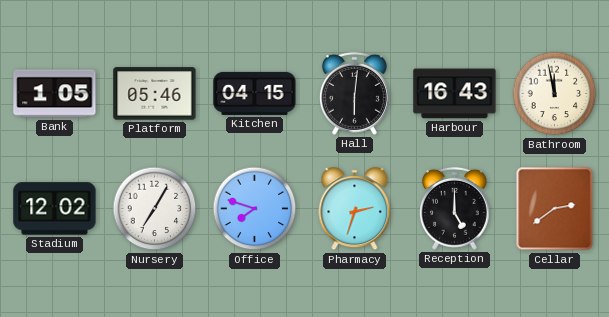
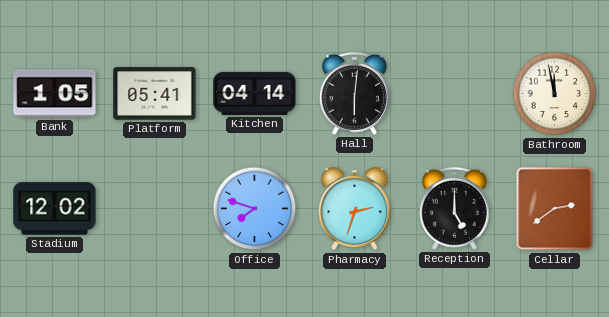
Platform: 05:46 -> 05:41
Kitchen: 04:15 -> 04:14
Harbour: 16:43 -> none
Nursery: 7:05 -> none
